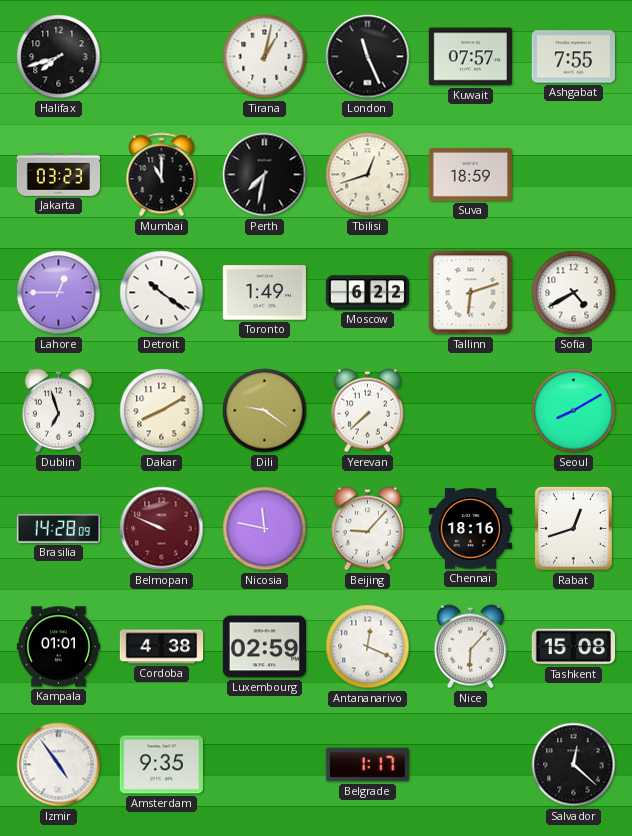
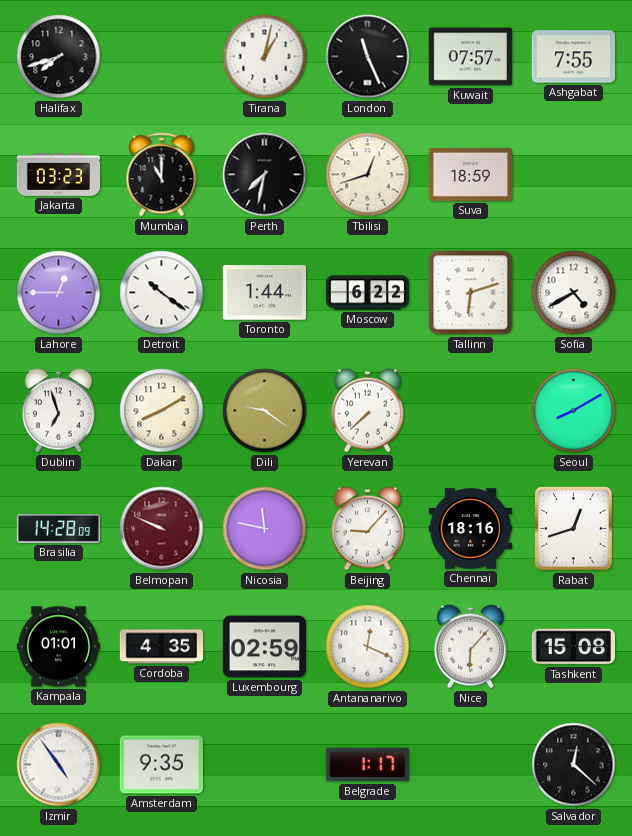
Toronto: 1:49 -> 1:44
Cordoba: 4:38 -> 4:35
